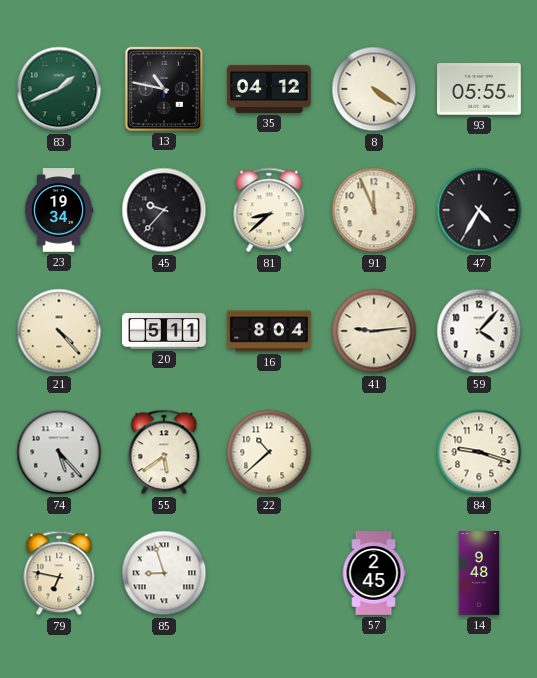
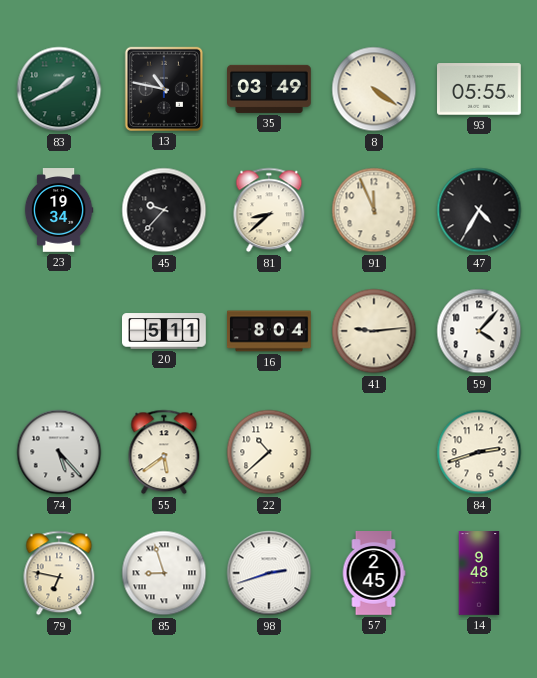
35: 04:12 -> 03:49
21: 4:23 -> none
84: 9:18 -> 2:42
98: none -> 2:42
